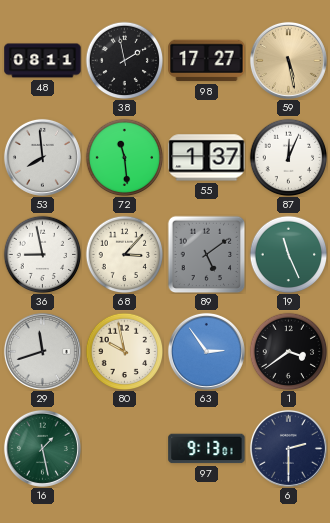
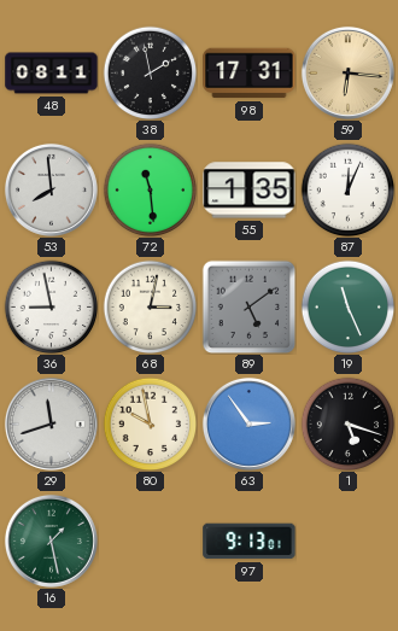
98: 17:27 -> 17:31
59: 5:28 -> 6:16
55: 1:37 -> 1:35
68: 3:07 -> 3:02
1: 3:39 -> 5:18
6: 2:30 -> none
